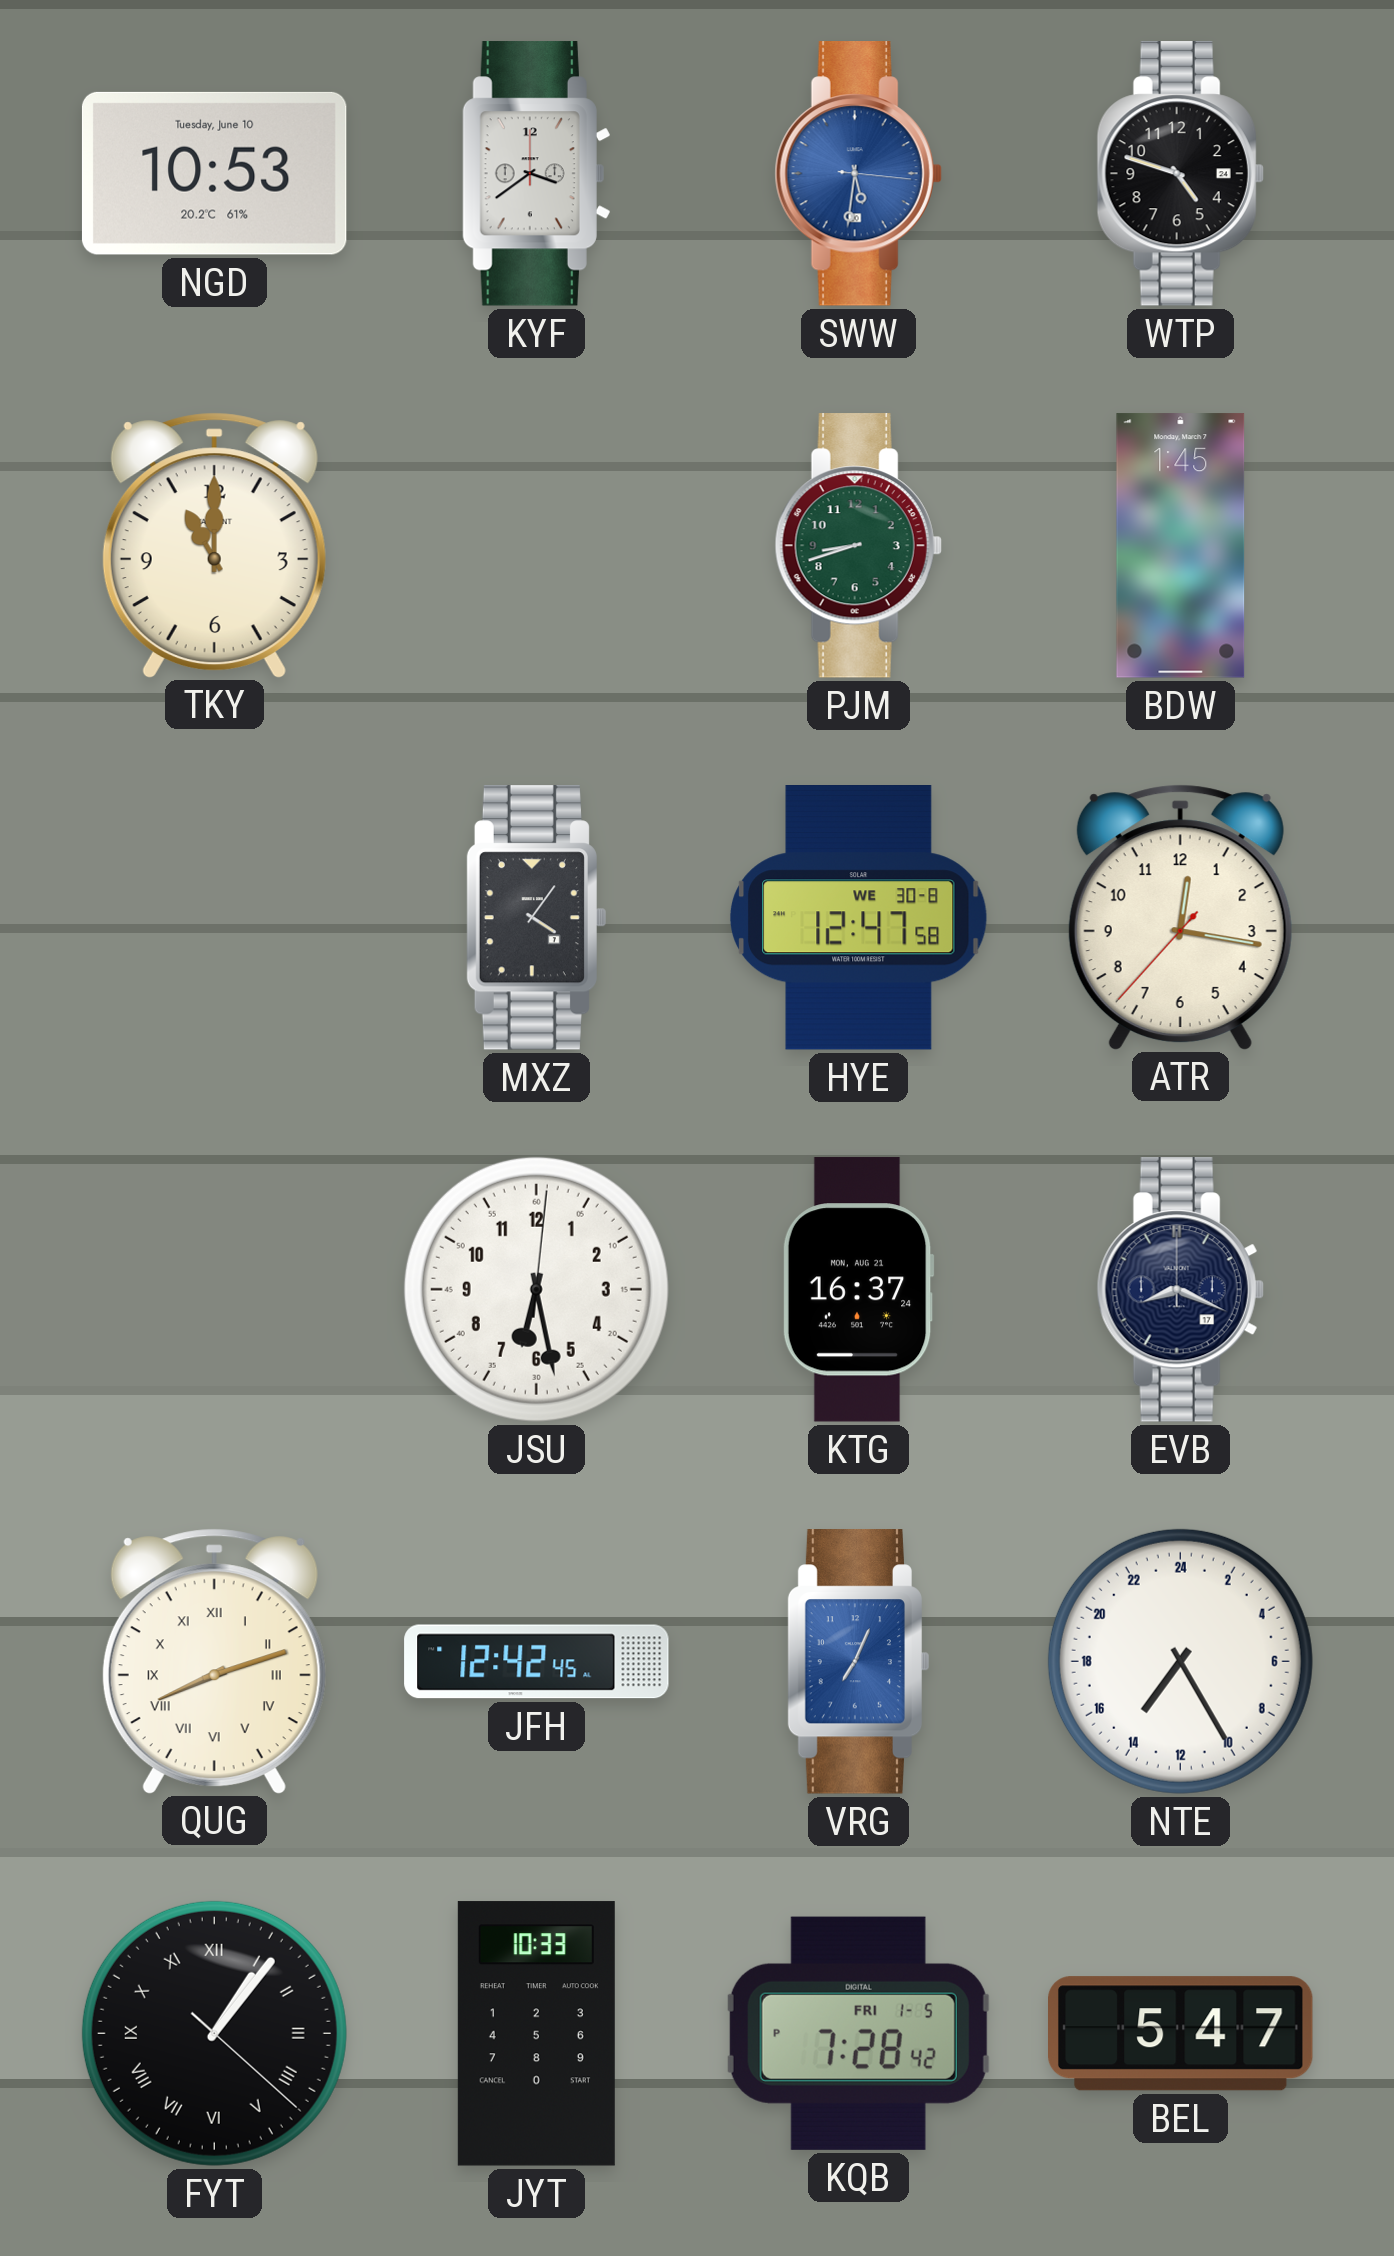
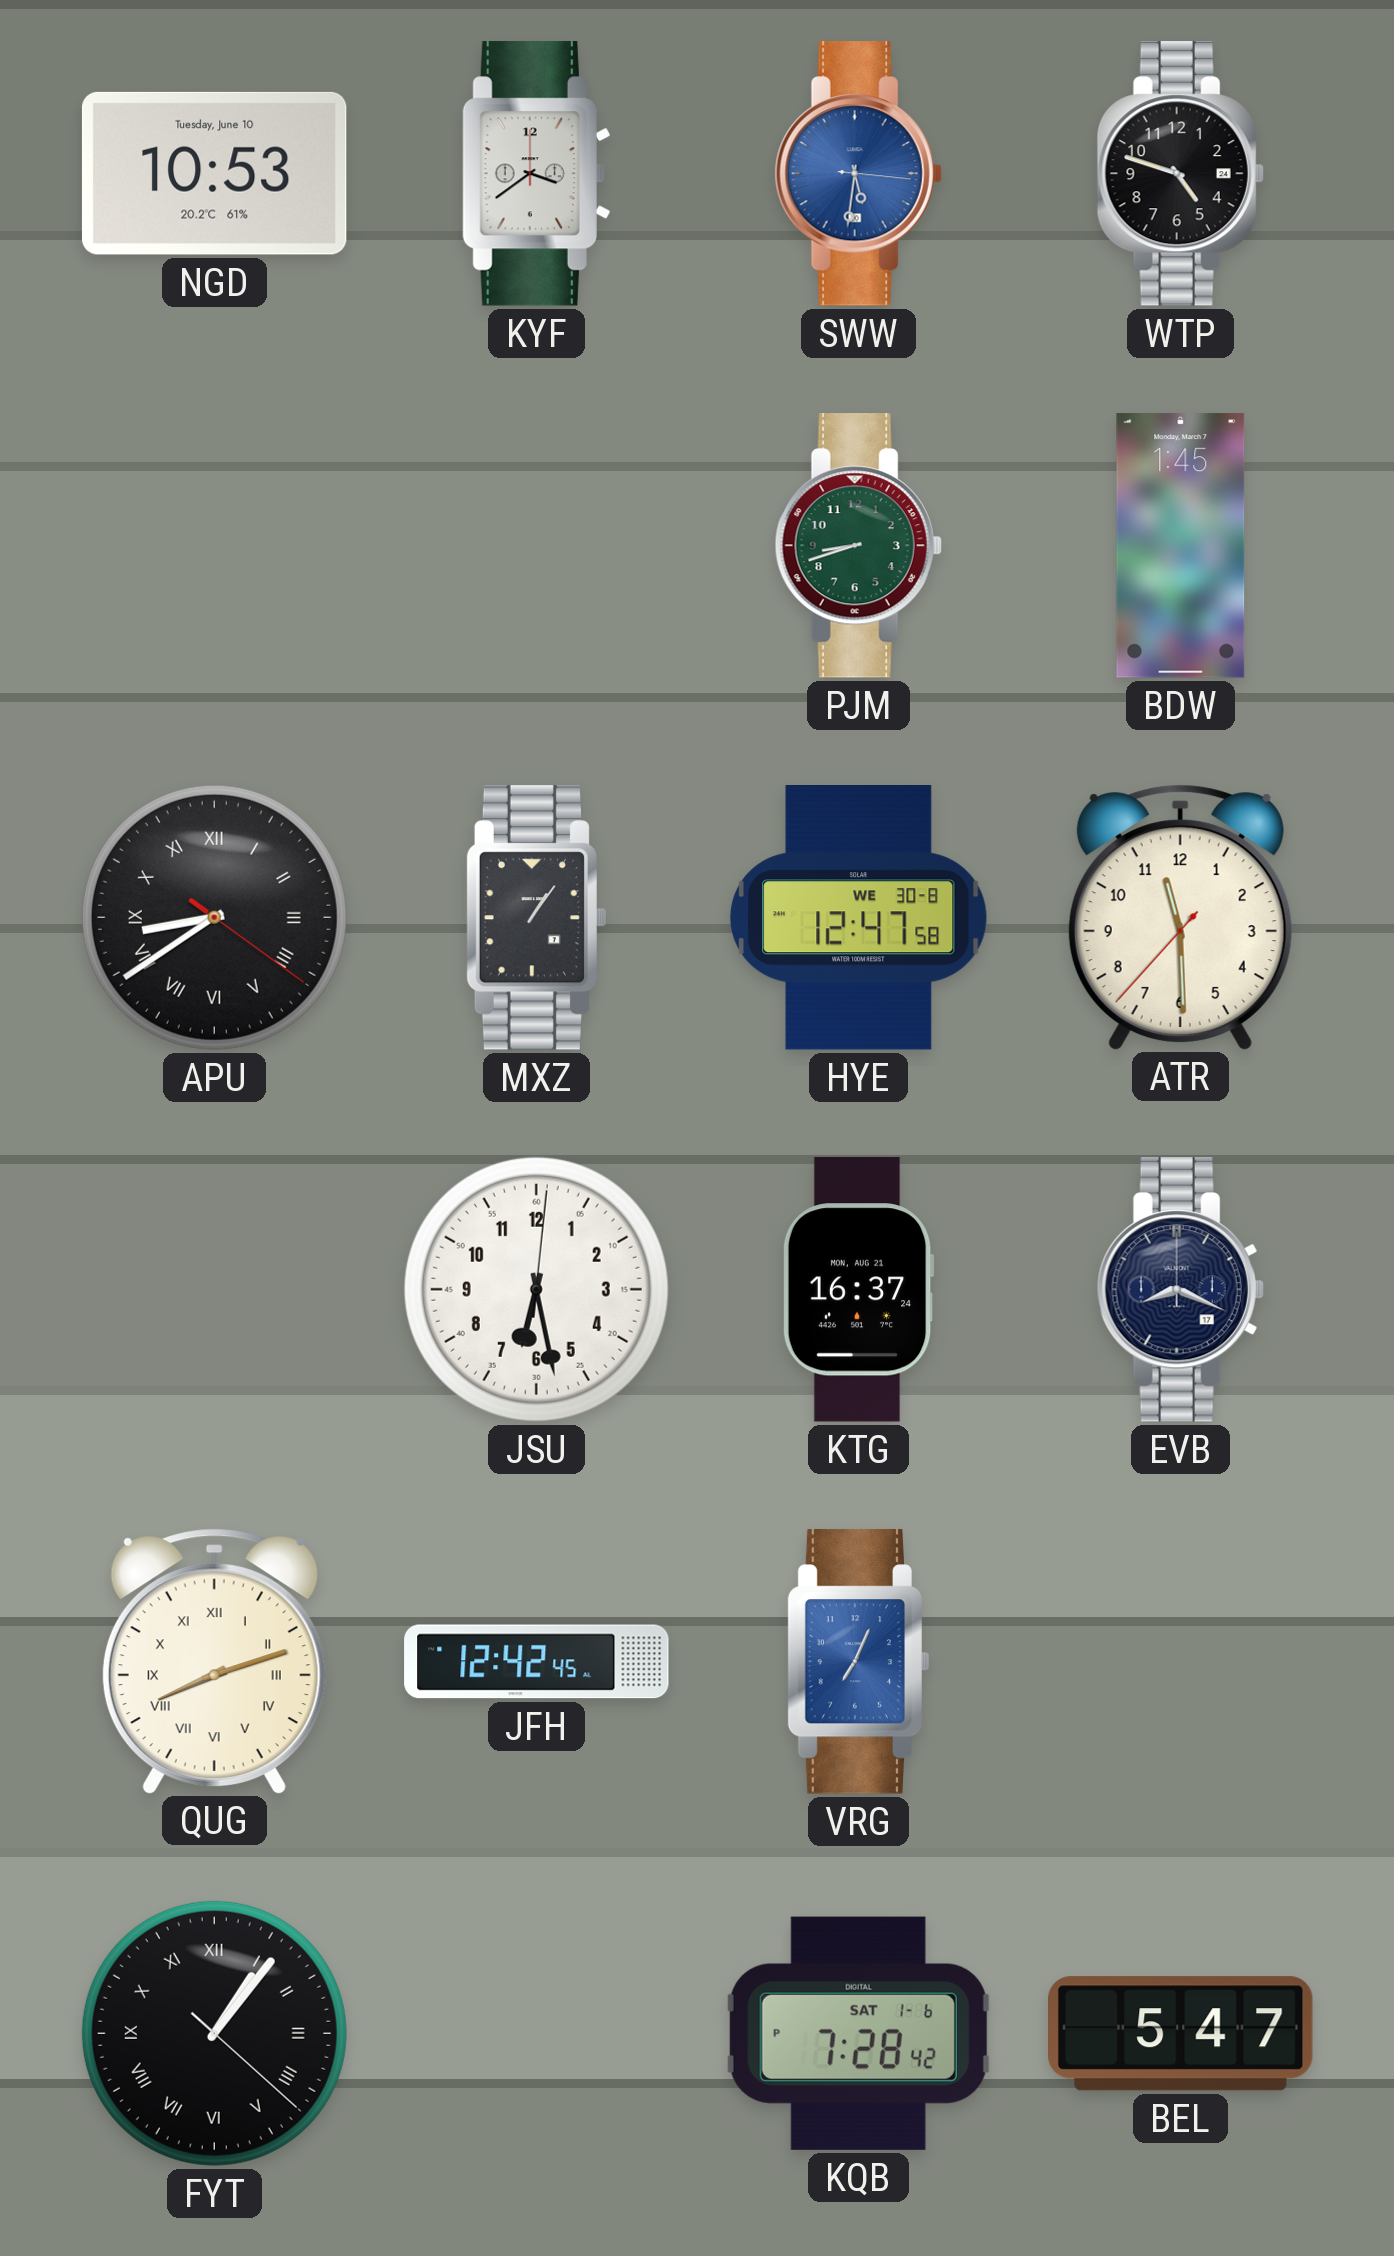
TKY: 11:00 -> none
APU: none -> 8:39
MXZ: 4:06 -> 1:06
ATR: 12:16 -> 11:29
NTE: 14:25 -> none
JYT: 10:33 -> none
KQB date: FRI 1-5 -> SAT 1-6
